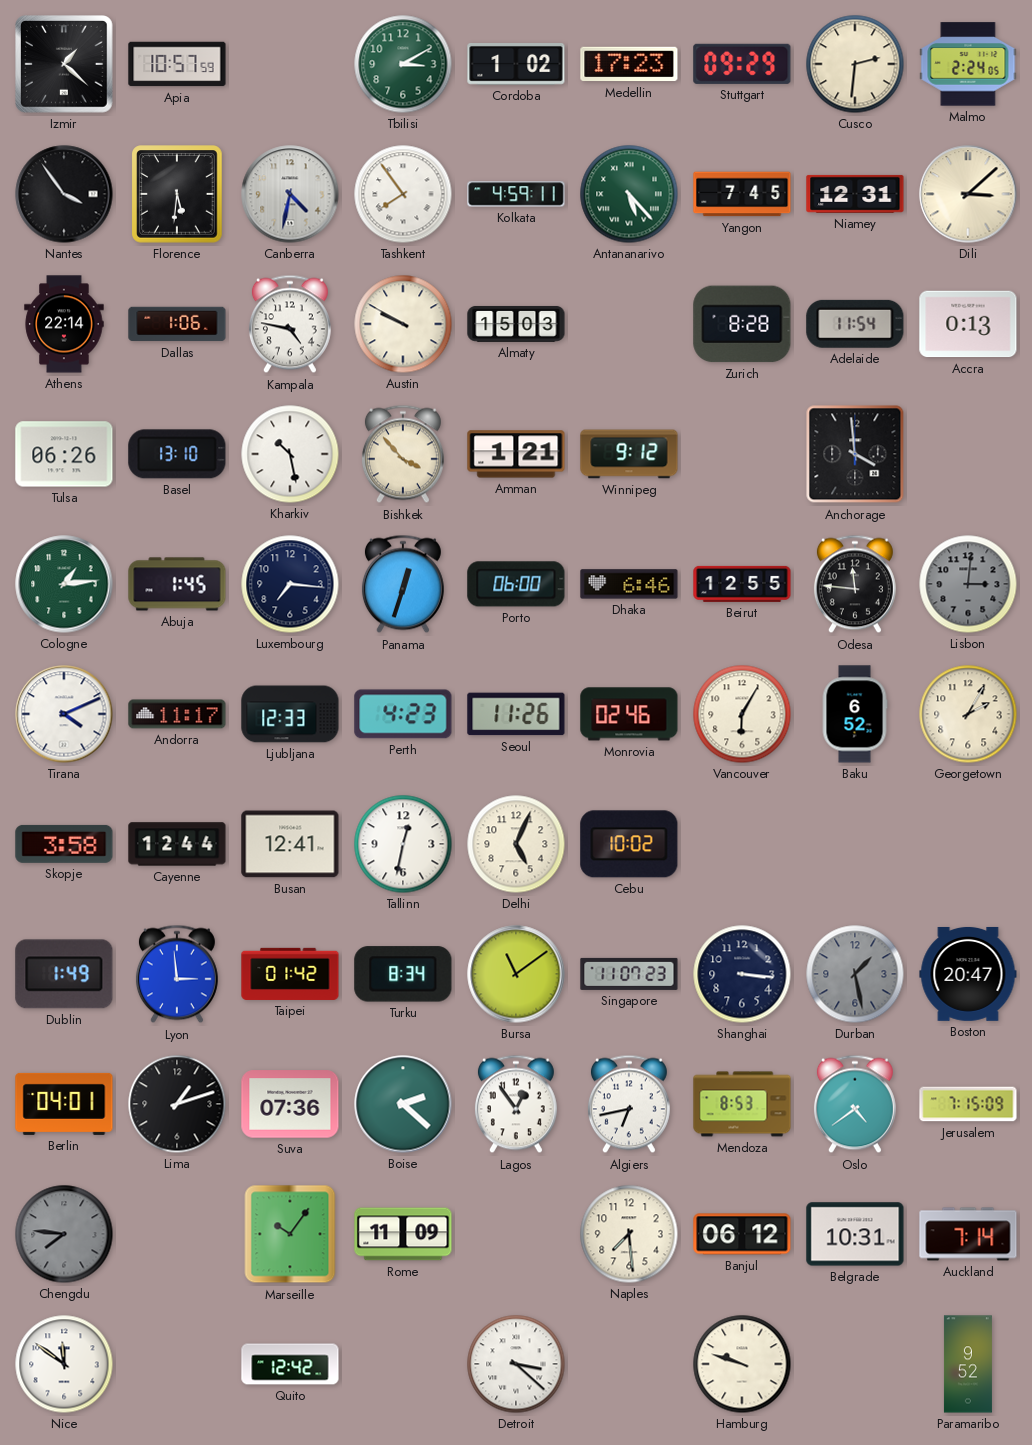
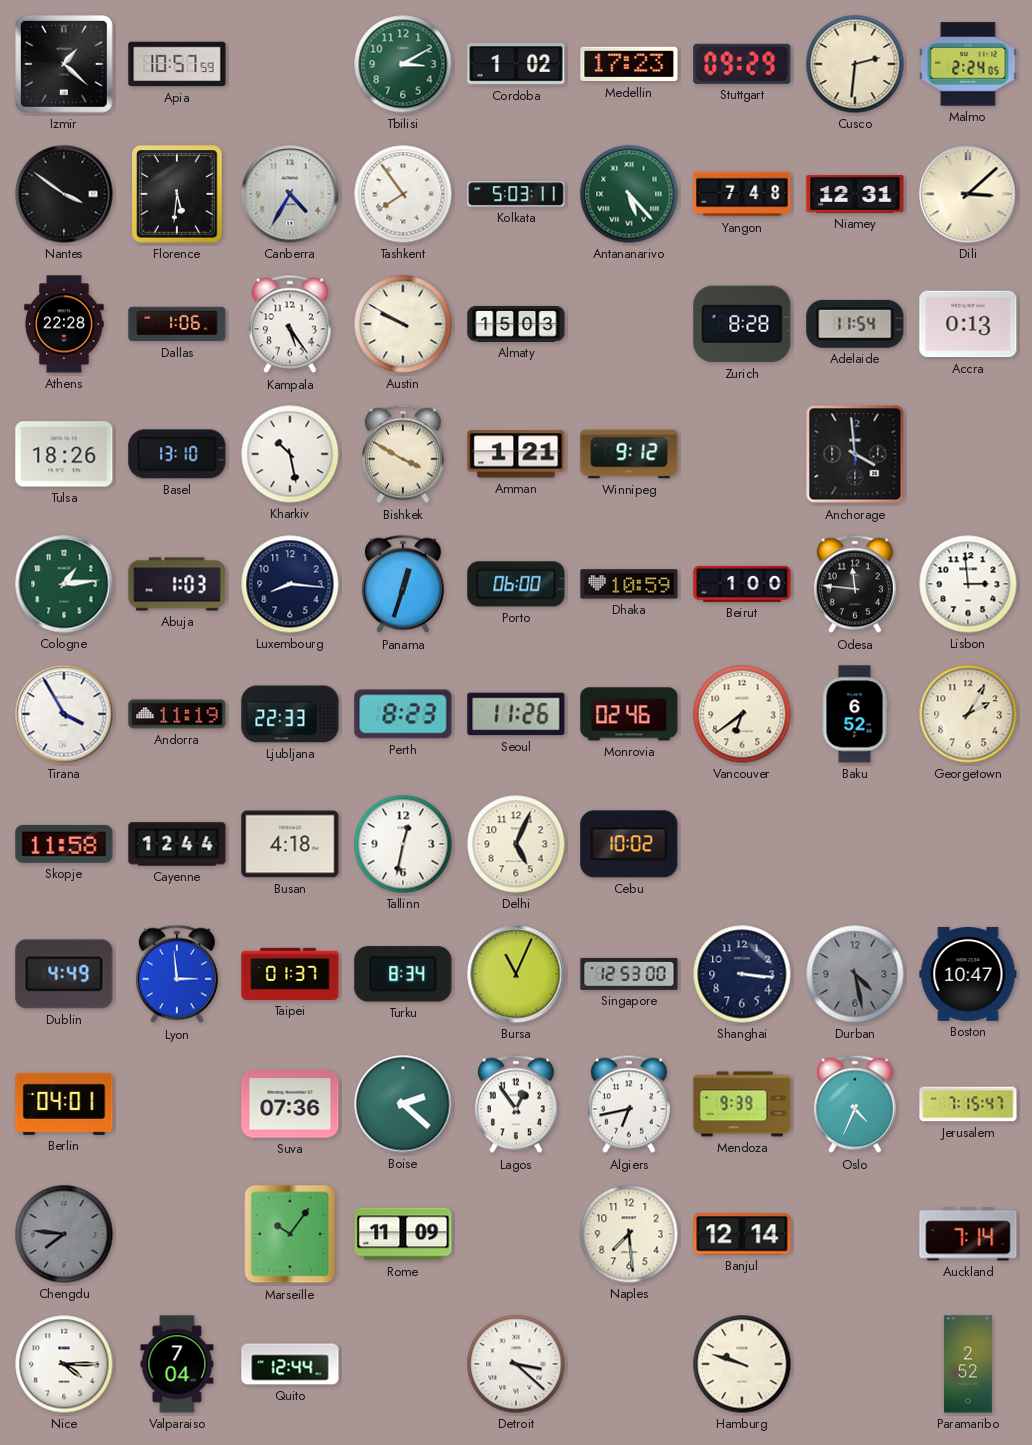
Nantes: 3:54 -> 3:51
Canberra: 4:32 -> 4:35
Kolkata: 4:59 -> 5:03
Yangon: 7:45 -> 7:48
Athens: 22:14 -> 22:28
Kampala: 4:47 -> 5:24
Tulsa: 06:26 -> 18:26
Bishkek: 3:53 -> 3:50
Abuja: 1:45 -> 1:03
Luxembourg: 7:16 -> 8:16
Dhaka: 6:46 -> 10:59
Beirut: 12:55 -> 1:00
Lisbon: 3:01 -> 2:59
Lisbon dial: grey -> white
Tirana: 4:11 -> 3:55
Andorra: 11:17 -> 11:19
Ljubljana: 12:33 -> 22:33
Perth: 4:23 -> 8:23
Vancouver: 6:05 -> 6:39
Skopje: 3:58 -> 11:58
Busan: 12:41 -> 4:18
Dublin: 1:49 -> 4:49
Taipei: 01:42 -> 01:37
Bursa: 11:09 -> 11:04
Singapore: 11:07 -> 12:53
Durban: 1:28 -> 4:28
Boston: 20:47 -> 10:47
Lima: 1:12 -> none
Mendoza: 8:53 -> 9:39
Oslo: 4:39 -> 4:34
Jerusalem: 7:15:09 -> 7:15:47
Banjul: 06:12 -> 12:14
Belgrade: 10:31 -> none
Nice: 11:51 -> 4:15
Valparaiso: none -> 7:04
Quito: 12:42 -> 12:44
Paramaribo: 9:52 -> 2:52
